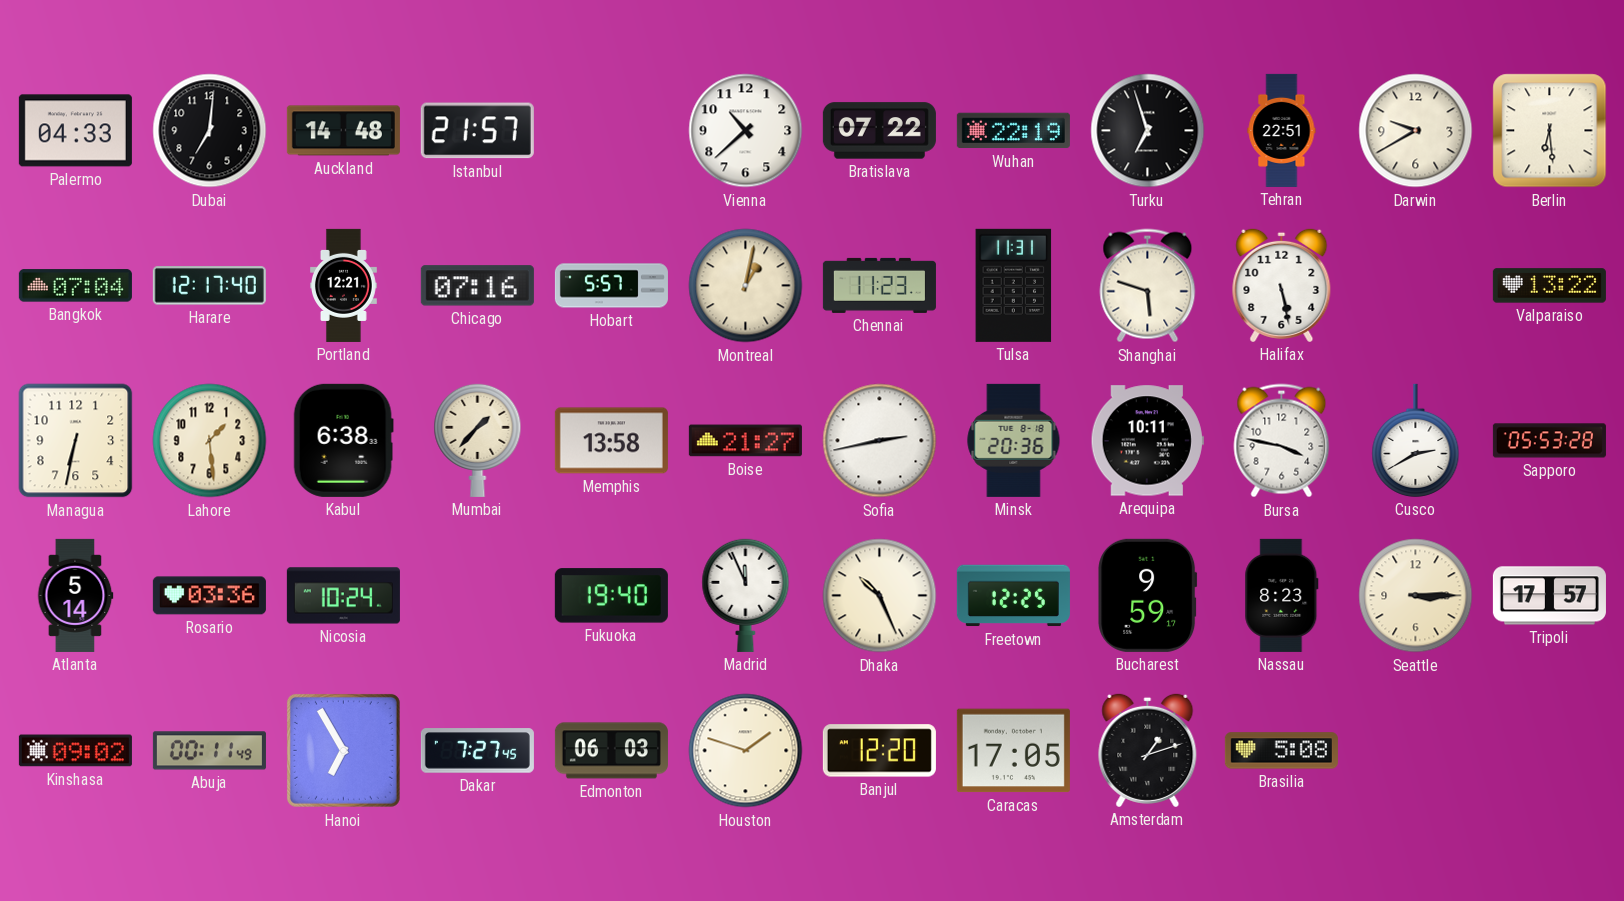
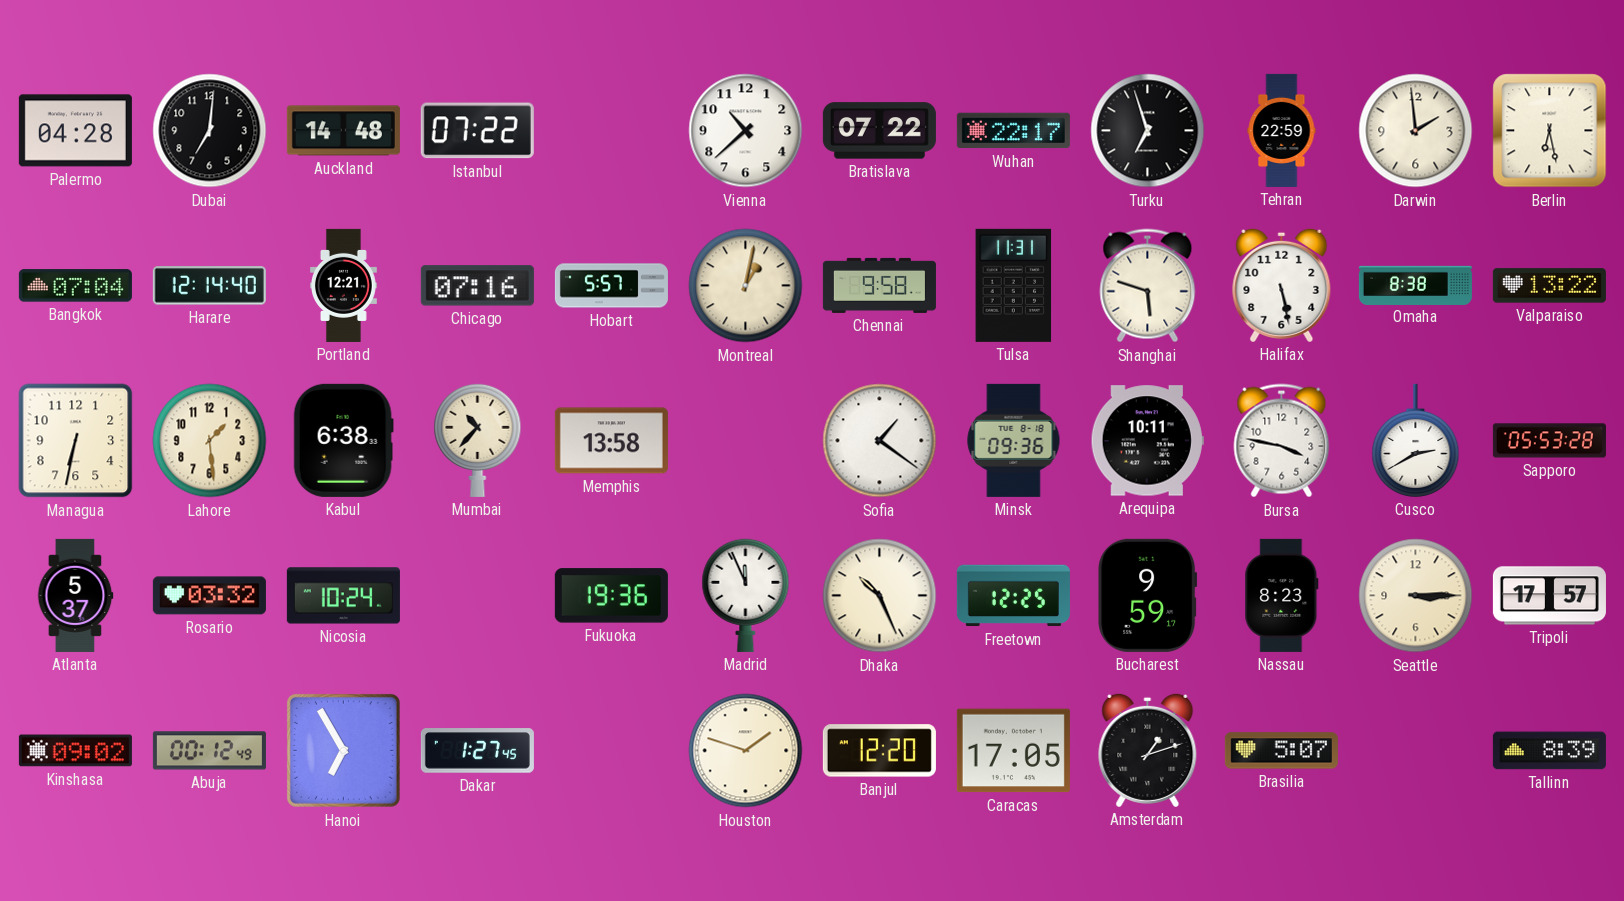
Palermo: 04:33 -> 04:28
Istanbul: 21:57 -> 07:22
Wuhan: 22:19 -> 22:17
Tehran: 22:51 -> 22:59
Darwin: 9:40 -> 1:59
Berlin: 6:29 -> 6:28
Harare: 12:17 -> 12:14
Chennai: 11:23 -> 9:58
Omaha: none -> 8:38
Mumbai: 1:37 -> 10:37
Boise: 21:27 -> none
Sofia: 2:43 -> 1:21
Minsk: 20:36 -> 09:36
Atlanta: 5:14 -> 5:37
Rosario: 03:36 -> 03:32
Fukuoka: 19:40 -> 19:36
Abuja: 00:11 -> 00:12
Dakar: 7:27 -> 1:27
Edmonton: 06:03 -> none
Brasilia: 5:08 -> 5:07
Tallinn: none -> 8:39
